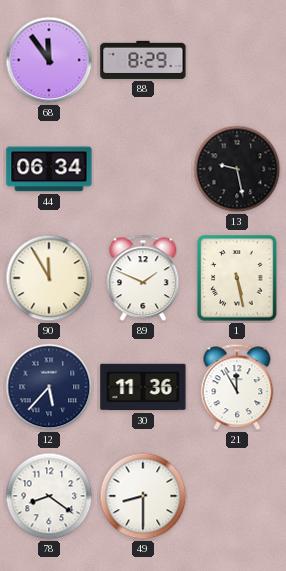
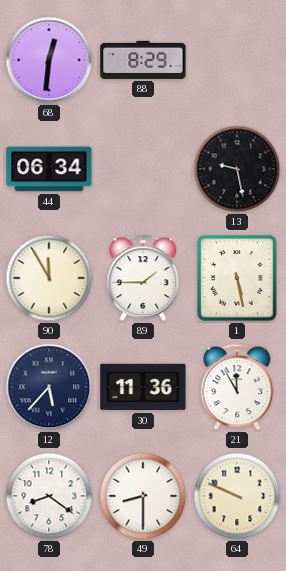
68: 11:54 -> 12:31
89: 1:49 -> 1:45
64: none -> 9:49
